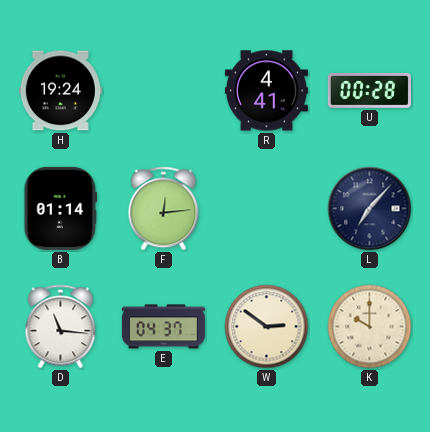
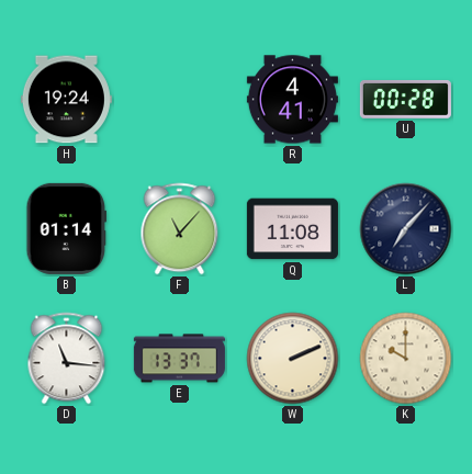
F: 12:14 -> 11:07
Q: none -> 11:08
E: 04:37 -> 13:37
W: 2:51 -> 2:11
